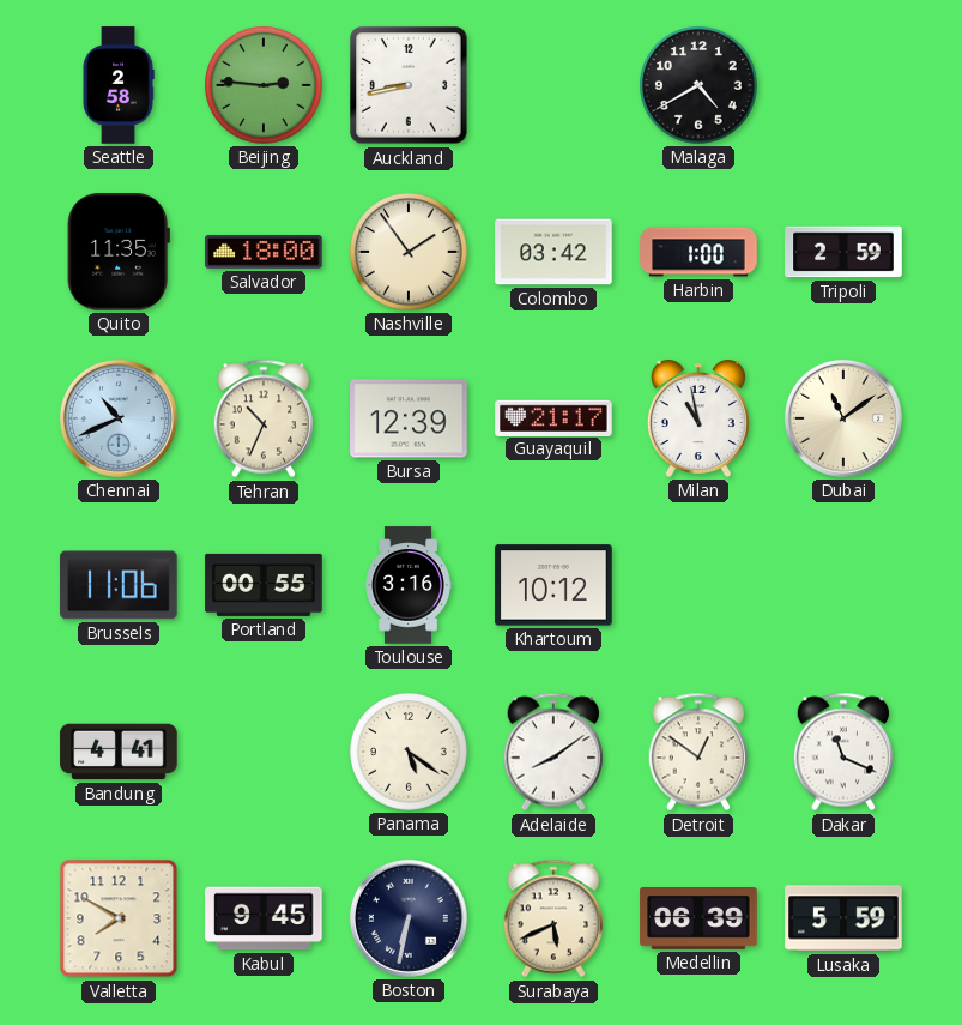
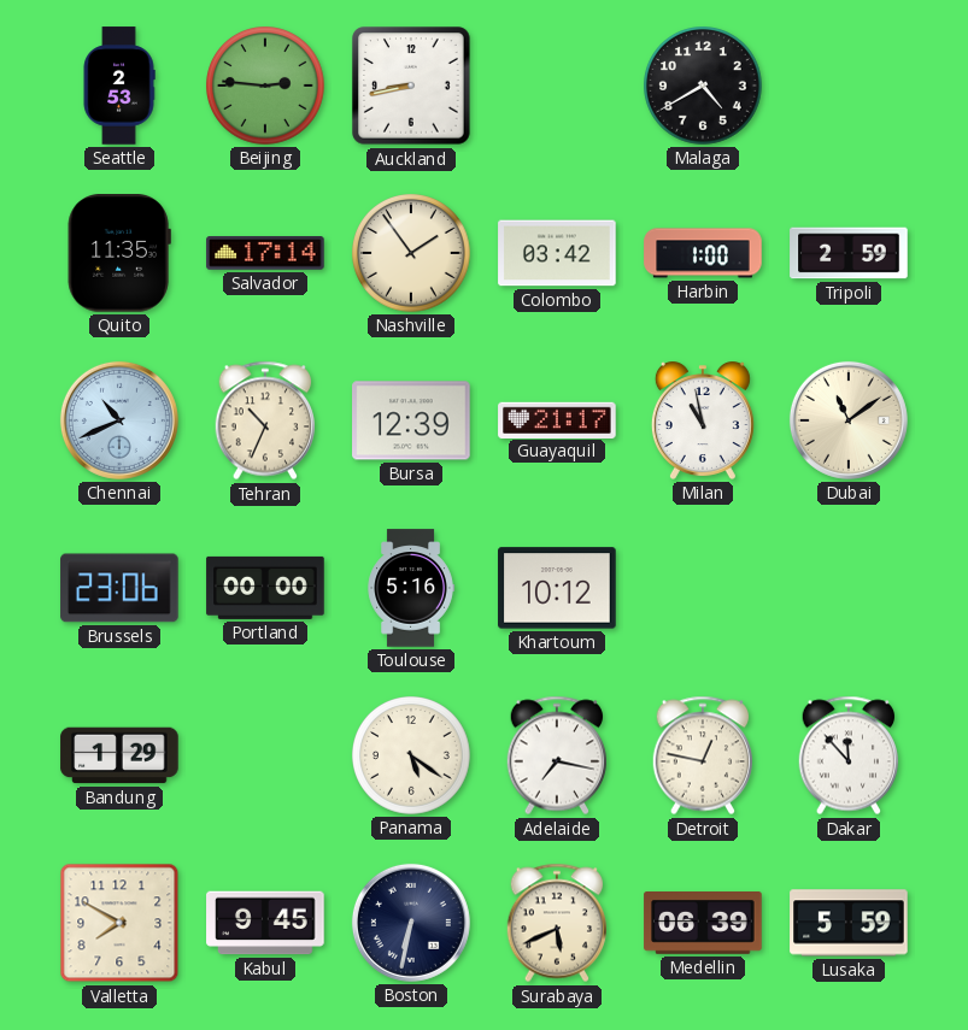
Seattle: 2:58 -> 2:53
Salvador: 18:00 -> 17:14
Brussels: 11:06 -> 23:06
Portland: 00:55 -> 00:00
Toulouse: 3:16 -> 5:16
Bandung: 4:41 -> 1:29
Adelaide: 8:09 -> 7:17
Detroit: 12:51 -> 12:47
Dakar: 11:19 -> 11:53
